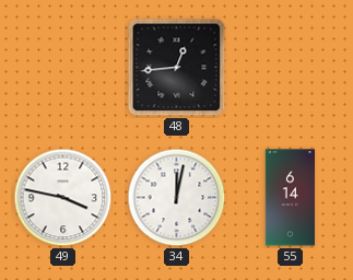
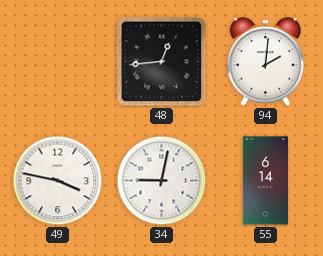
94: none -> 2:01
34: 12:02 -> 9:02
